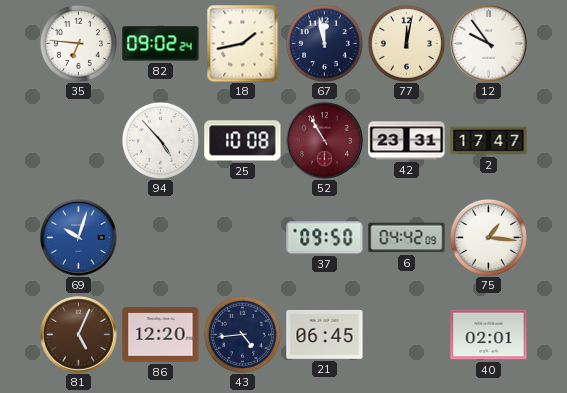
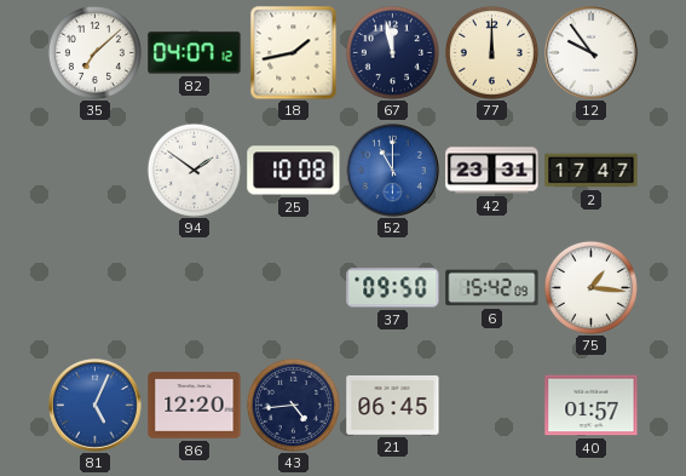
35: 6:46 -> 7:08
82: 09:02 -> 04:07
77: 12:02 -> 12:00
94: 4:53 -> 1:51
52: 10:55 -> 11:00
52 dial: burgundy -> blue
69: 10:03 -> none
6: 04:42 -> 15:42
81 dial: brown -> blue
40: 02:01 -> 01:57
